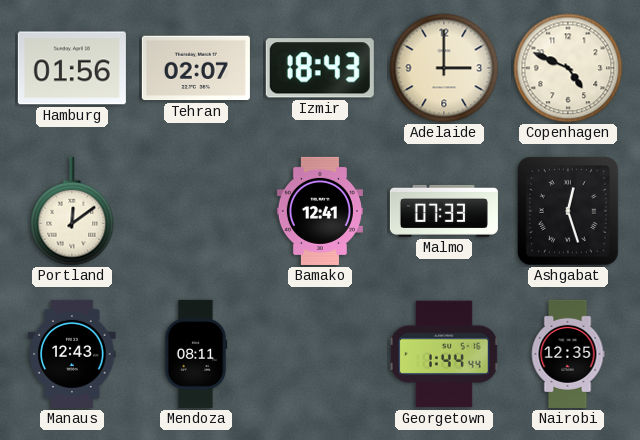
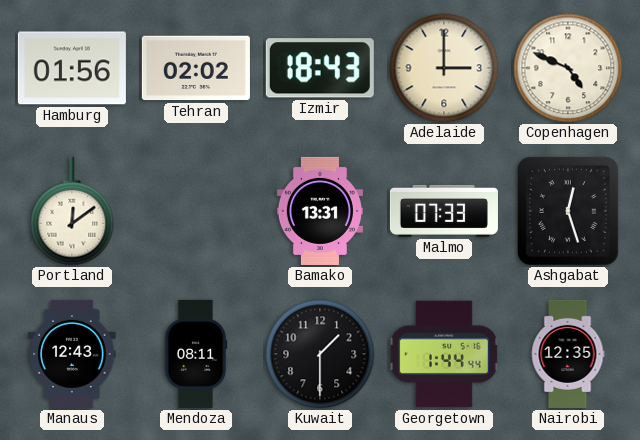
Tehran: 02:07 -> 02:02
Bamako: 12:41 -> 13:31
Kuwait: none -> 1:30
